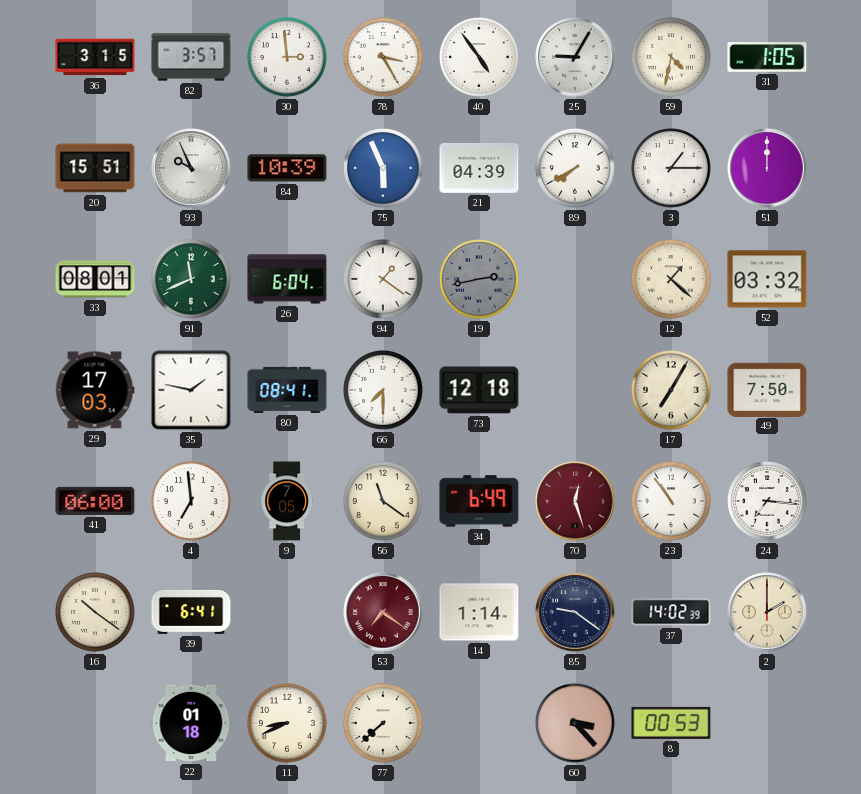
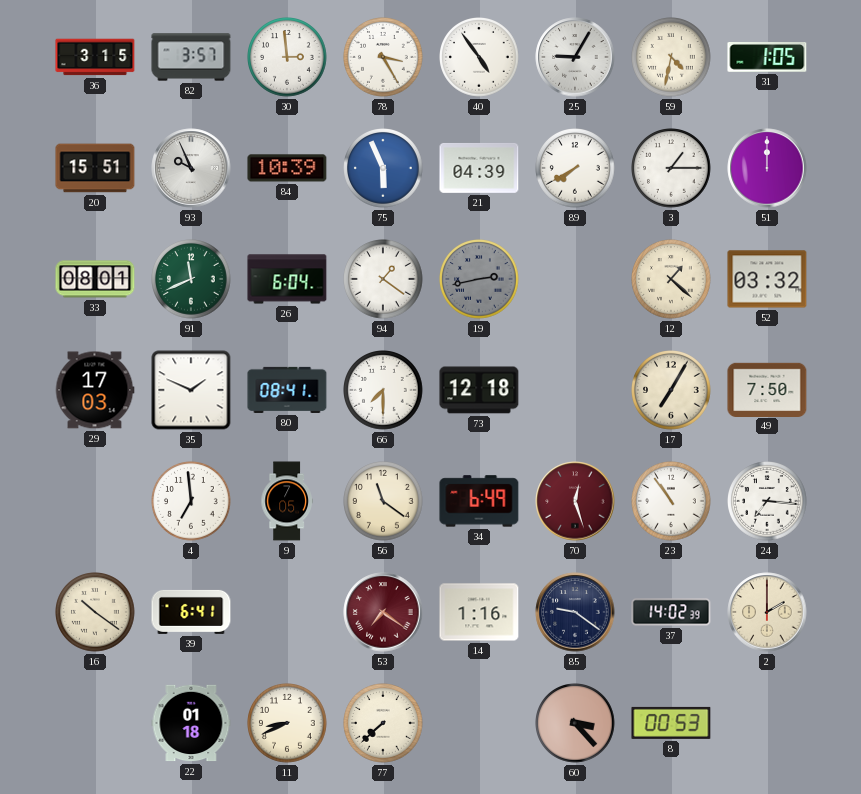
35: 1:47 -> 1:49
41: 06:00 -> none
14: 1:14 -> 1:16
